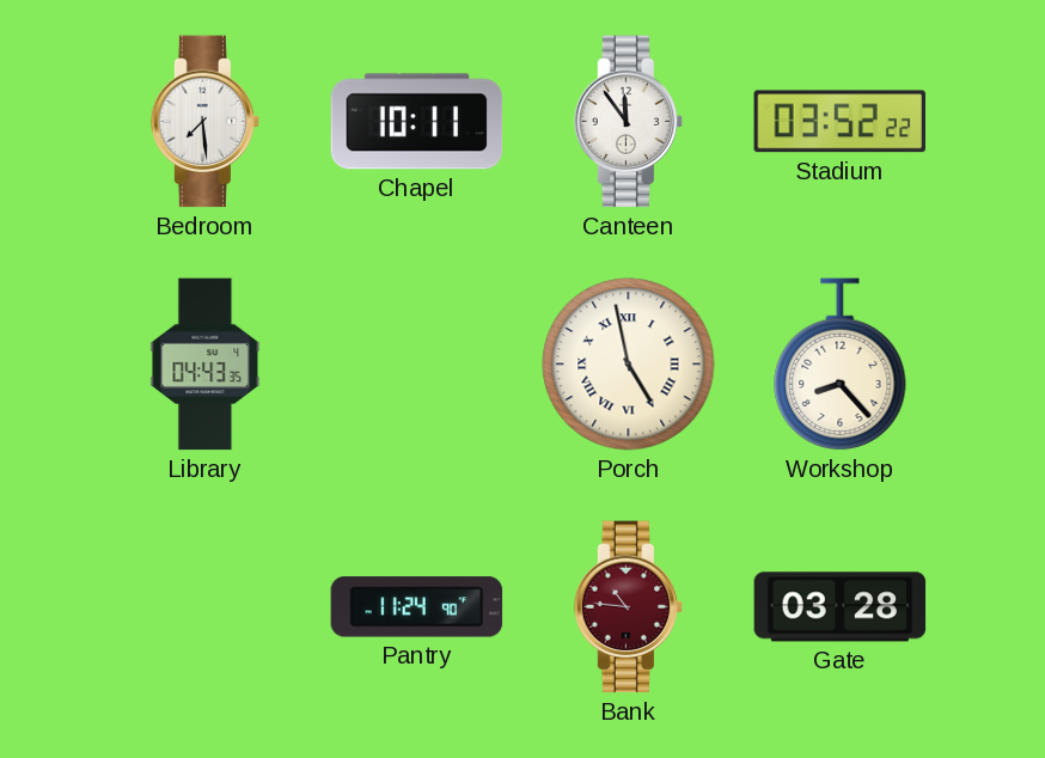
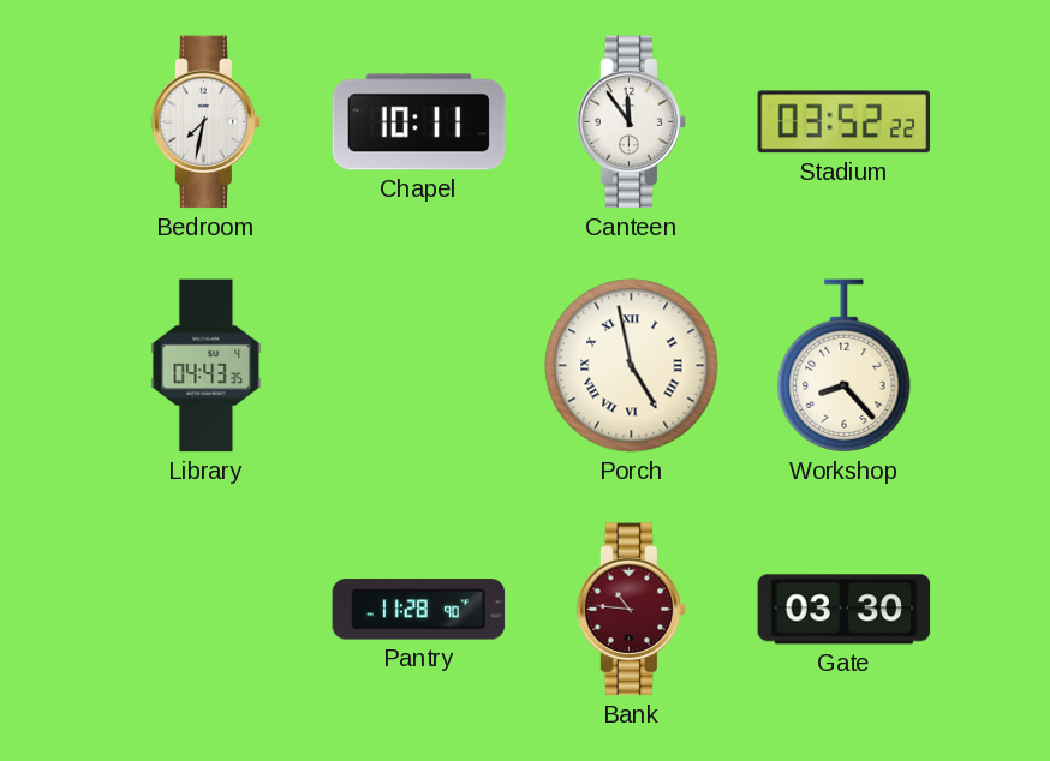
Bedroom: 7:29 -> 7:32
Pantry: 11:24 -> 11:28
Gate: 03:28 -> 03:30
